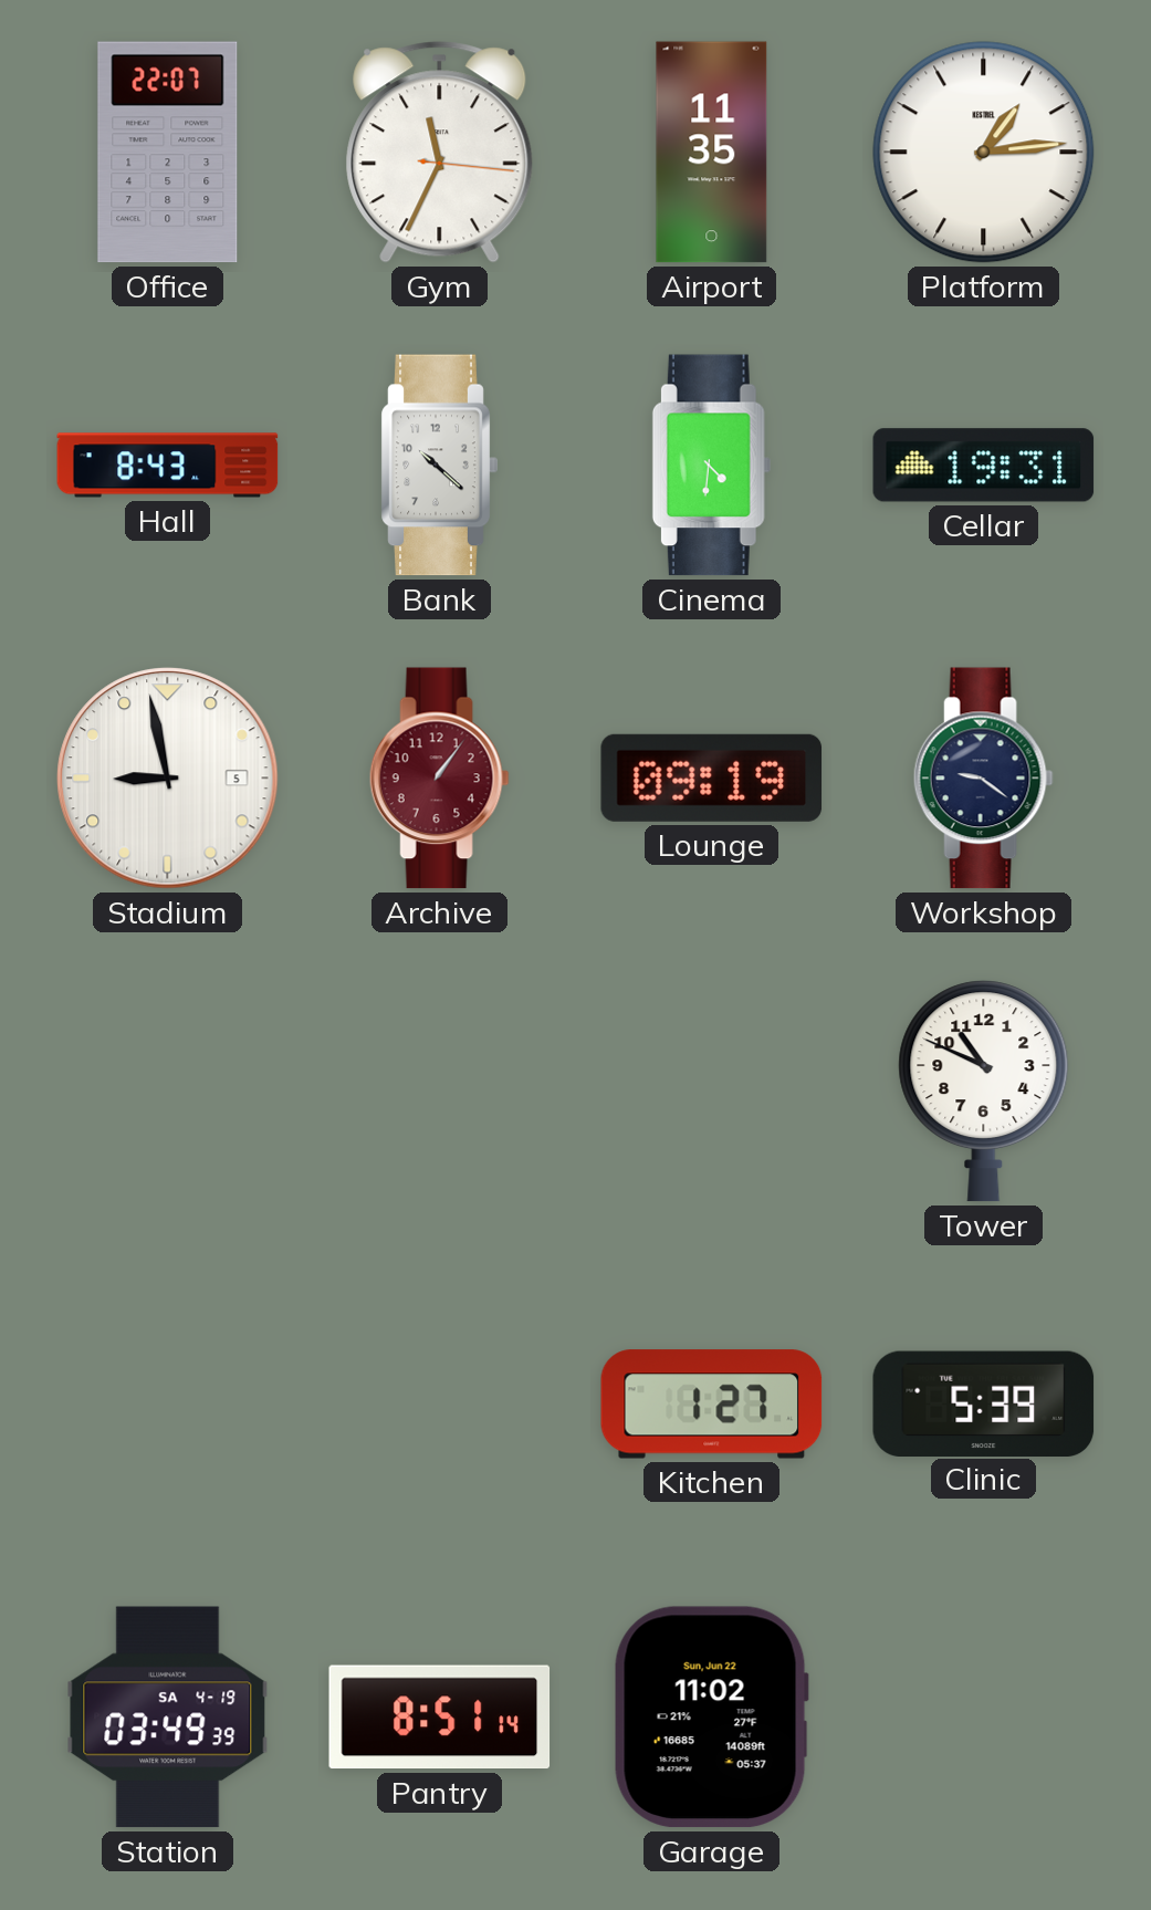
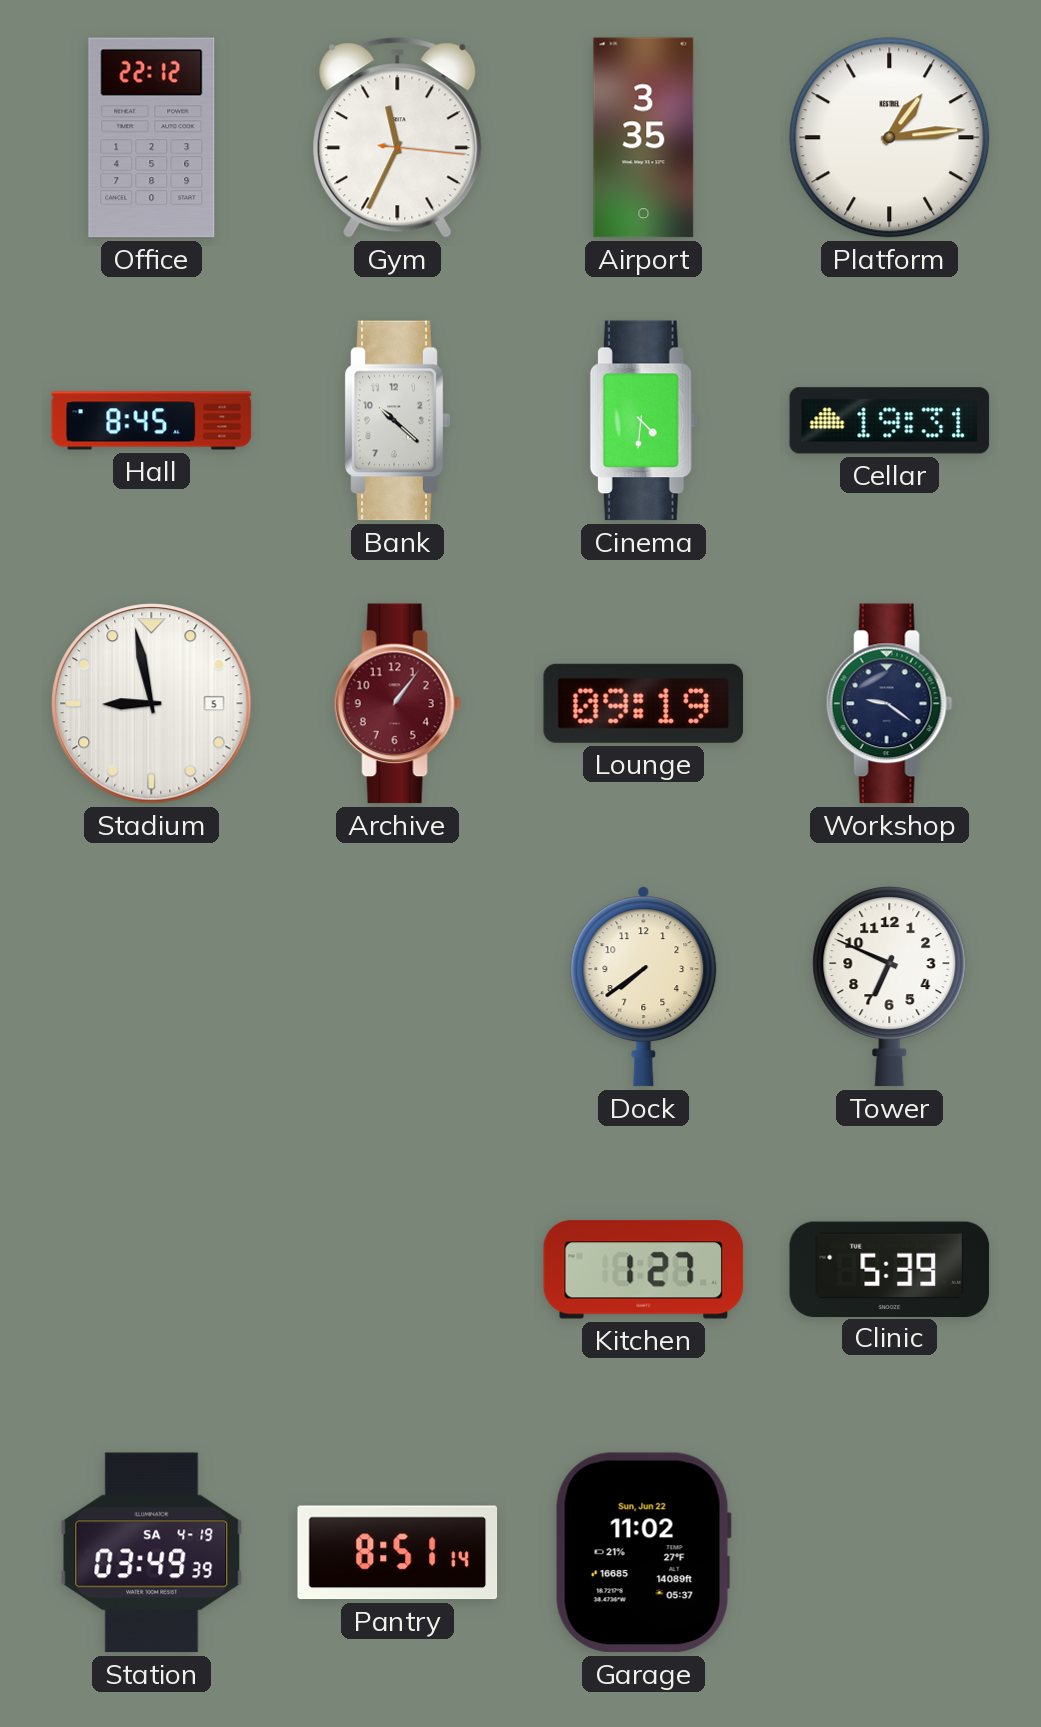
Office: 22:07 -> 22:12
Airport: 11:35 -> 3:35
Hall: 8:43 -> 8:45
Dock: none -> 7:39
Tower: 10:49 -> 6:49
